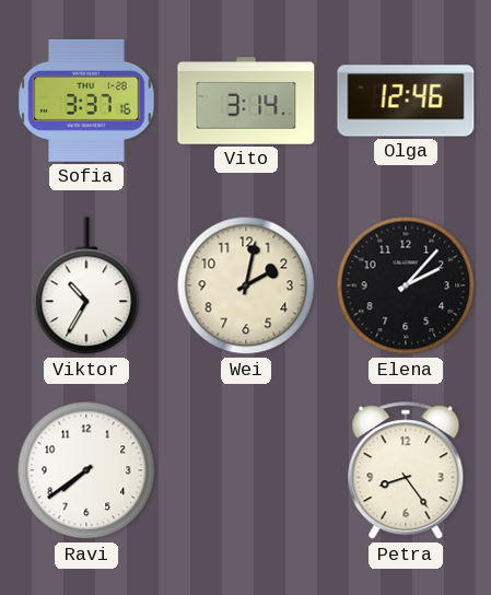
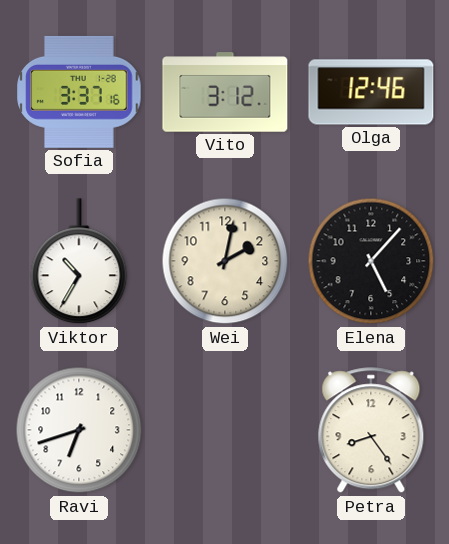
Vito: 3:14 -> 3:12
Elena: 2:07 -> 5:07
Ravi: 7:39 -> 6:42
